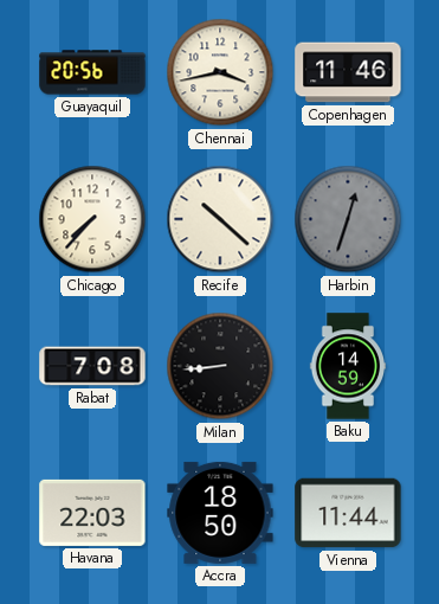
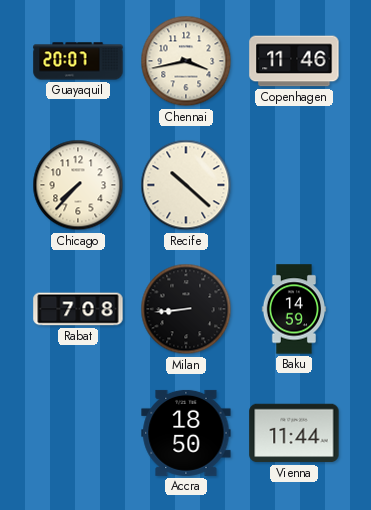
Guayaquil: 20:56 -> 20:07
Harbin: 12:33 -> none
Havana: 22:03 -> none
